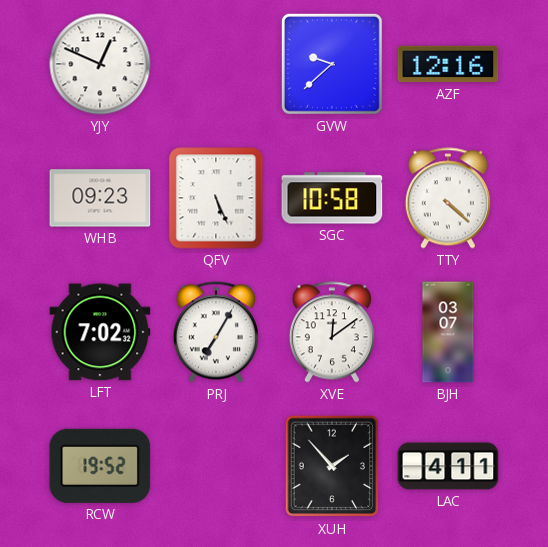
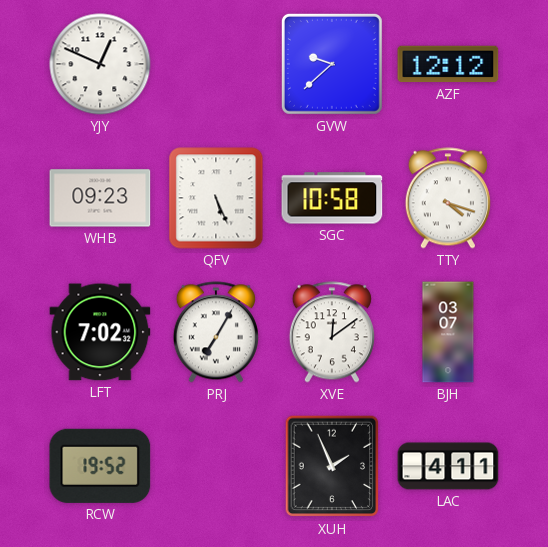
AZF: 12:16 -> 12:12
TTY: 4:22 -> 4:18
XUH: 1:53 -> 1:56
